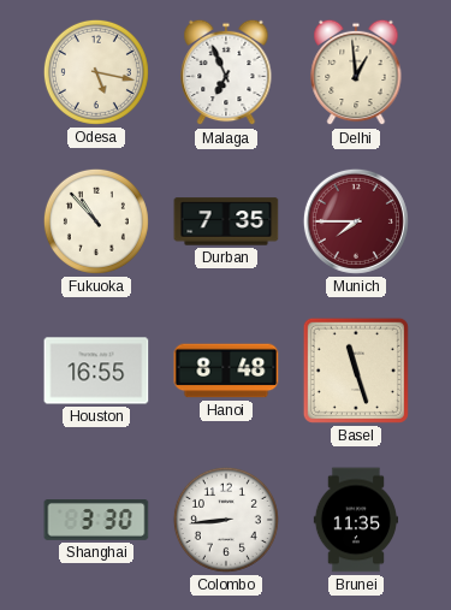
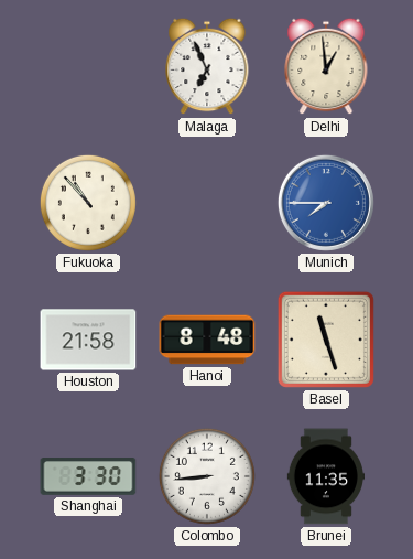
Odesa: 5:17 -> none
Durban: 7:35 -> none
Munich dial: burgundy -> blue
Houston: 16:55 -> 21:58
